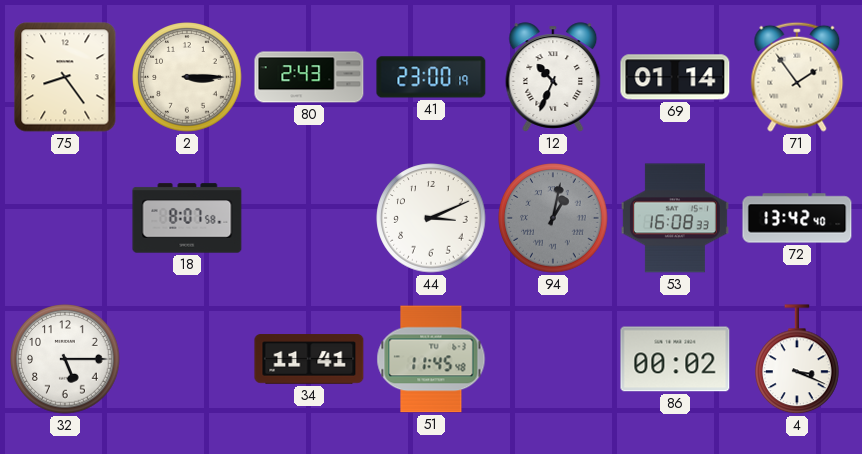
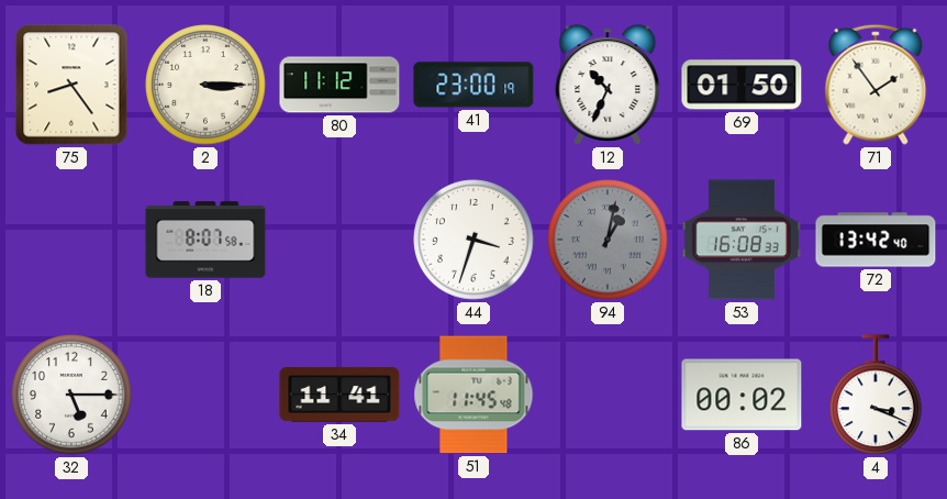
80: 2:43 -> 11:12
69: 01:14 -> 01:50
44: 3:11 -> 3:33
